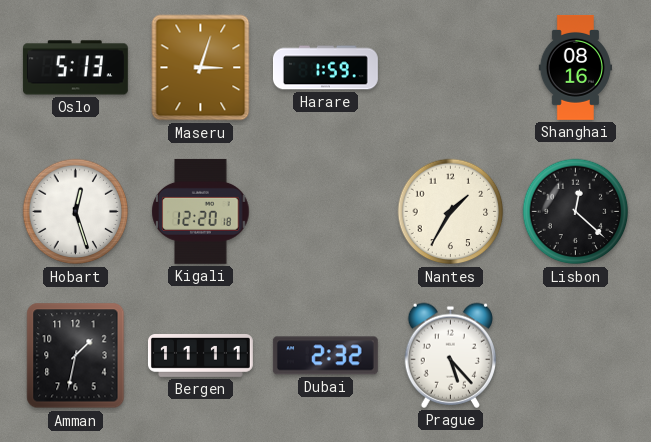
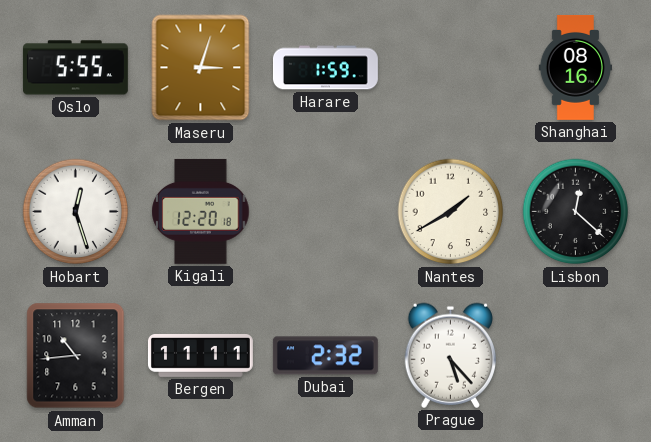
Oslo: 5:13 -> 5:55
Nantes: 1:35 -> 1:40
Amman: 1:32 -> 10:44
